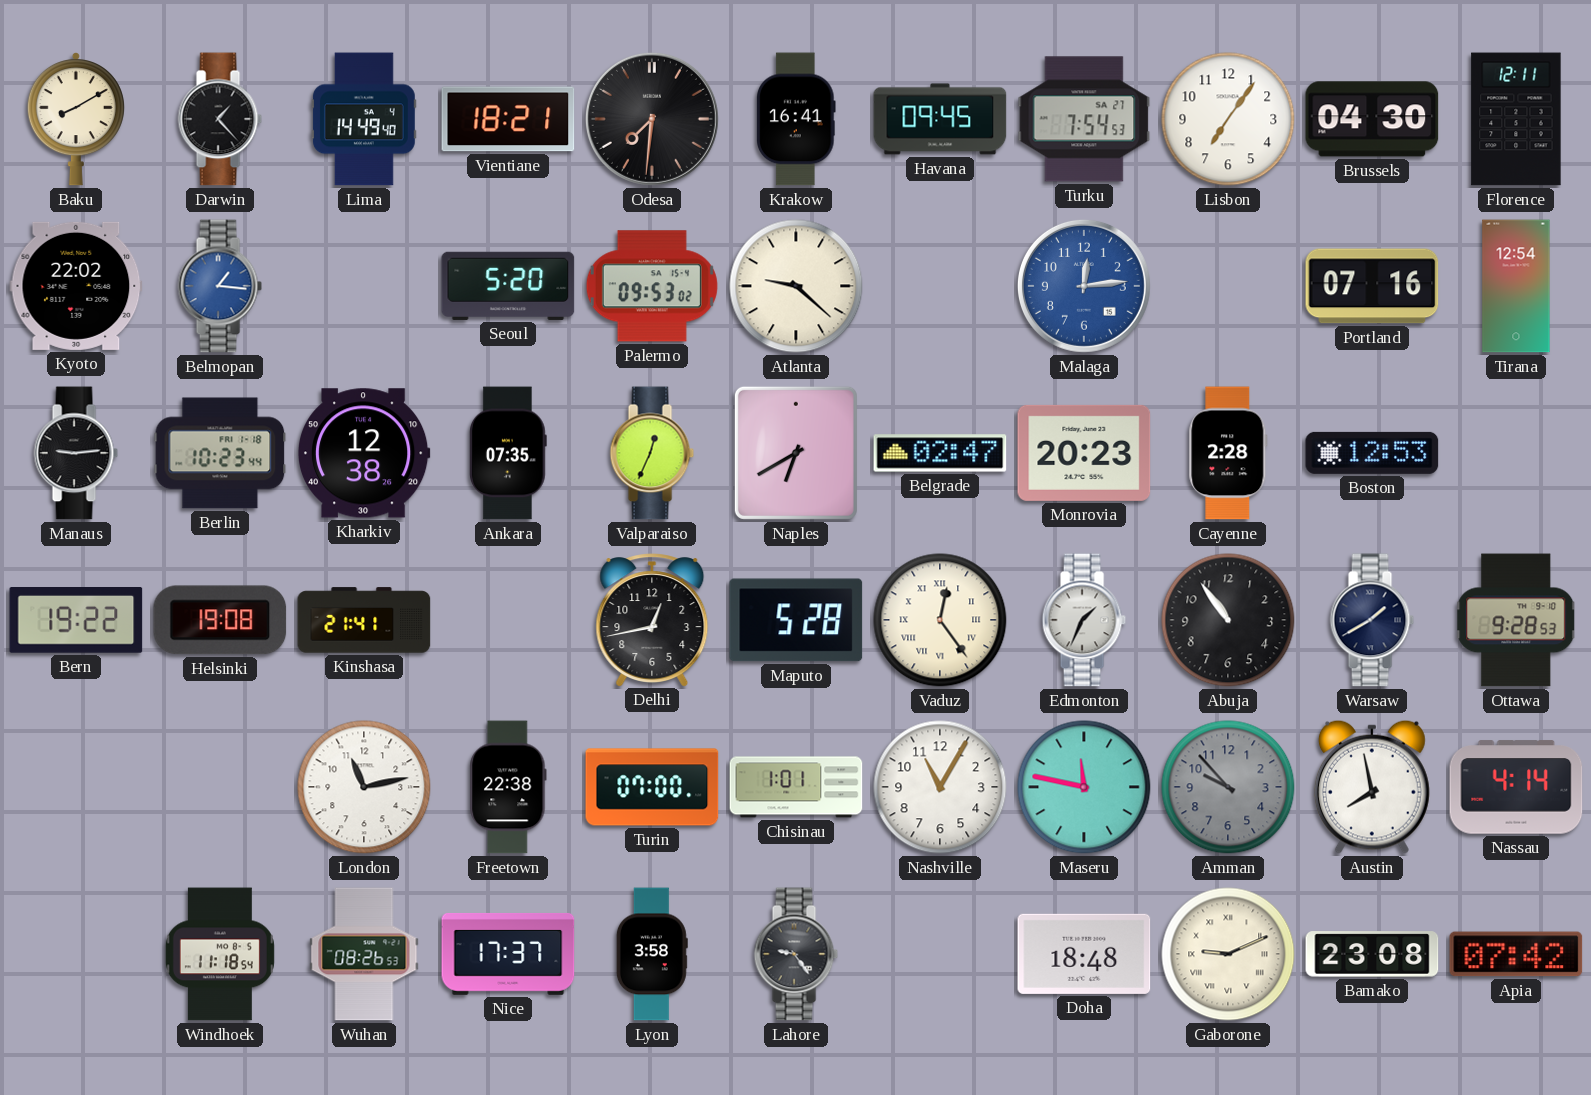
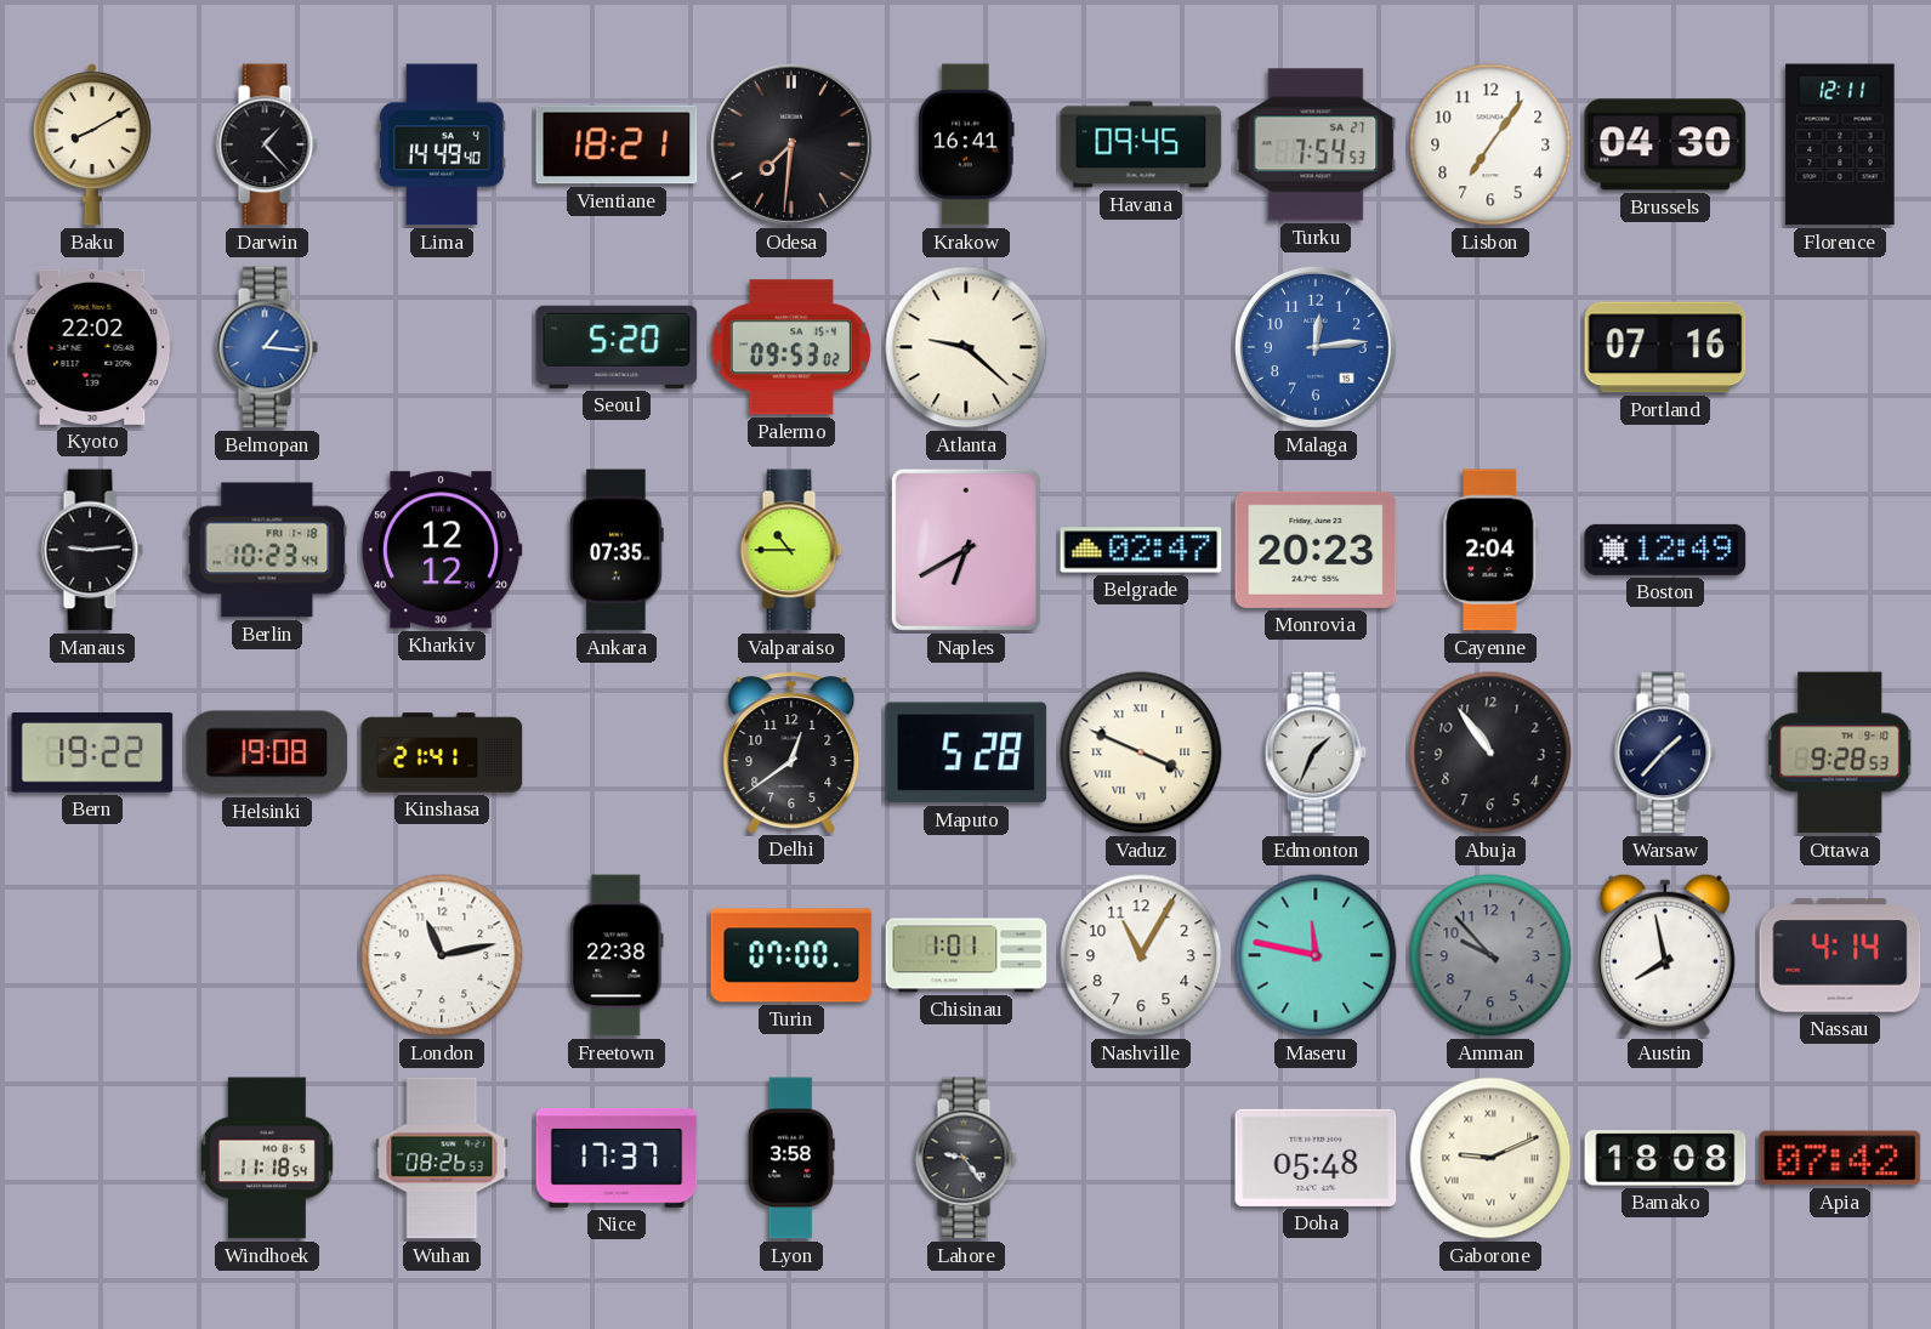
Tirana: 12:54 -> none
Kharkiv: 12:38 -> 12:12
Valparaiso: 12:34 -> 10:45
Cayenne: 2:28 -> 2:04
Boston: 12:53 -> 12:49
Delhi: 12:43 -> 12:39
Vaduz: 12:24 -> 3:49
Warsaw: 1:40 -> 1:37
Doha: 18:48 -> 05:48
Bamako: 23:08 -> 18:08
